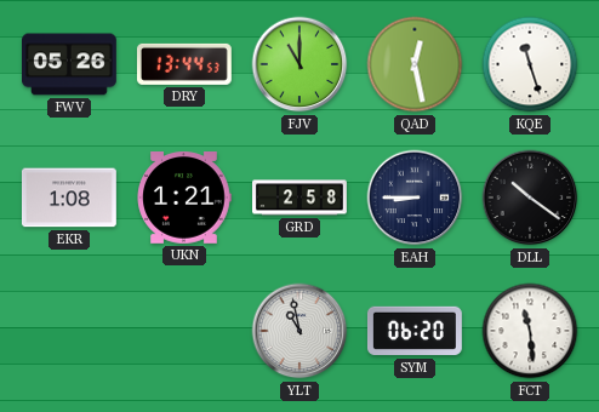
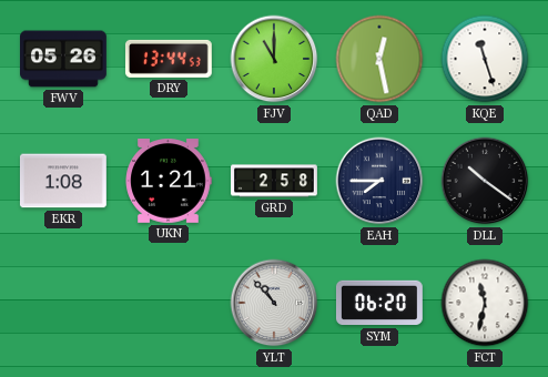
EAH: 8:45 -> 7:45
YLT: 10:58 -> 10:53
FCT: 11:29 -> 11:32
